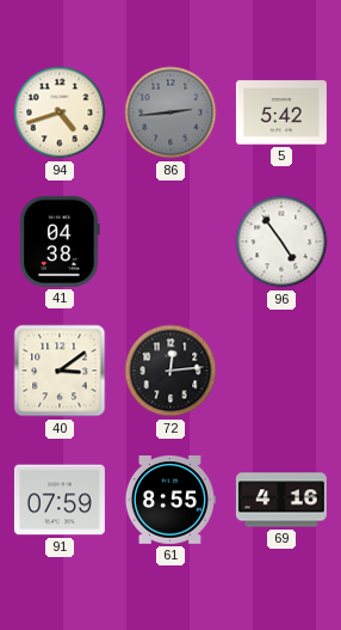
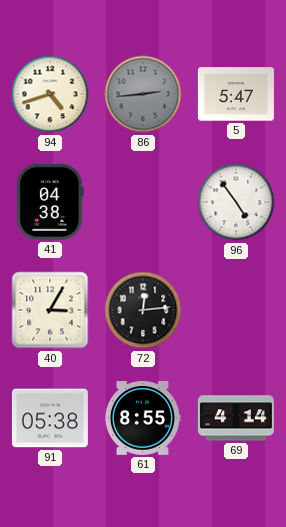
5: 5:42 -> 5:47
40: 3:09 -> 3:05
91: 07:59 -> 05:38
69: 4:16 -> 4:14
